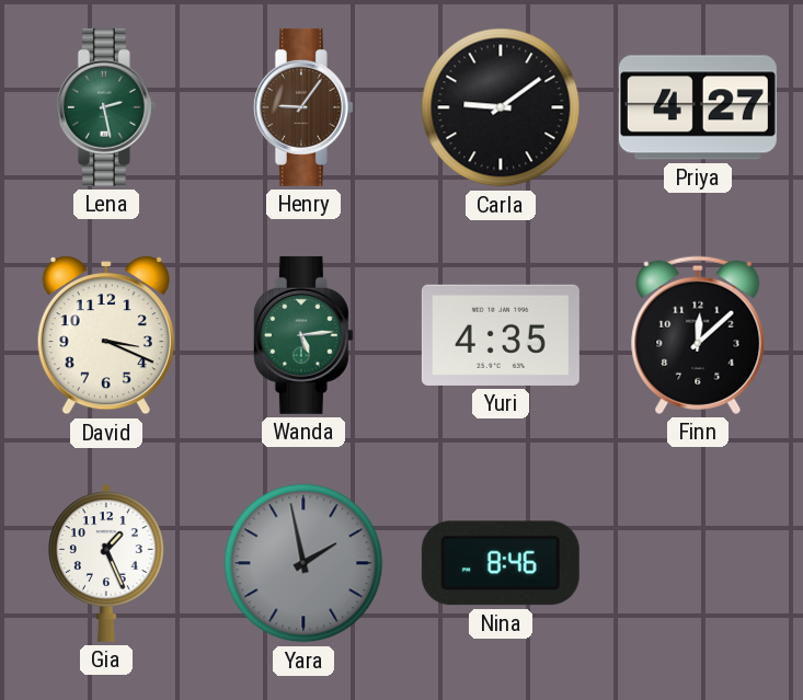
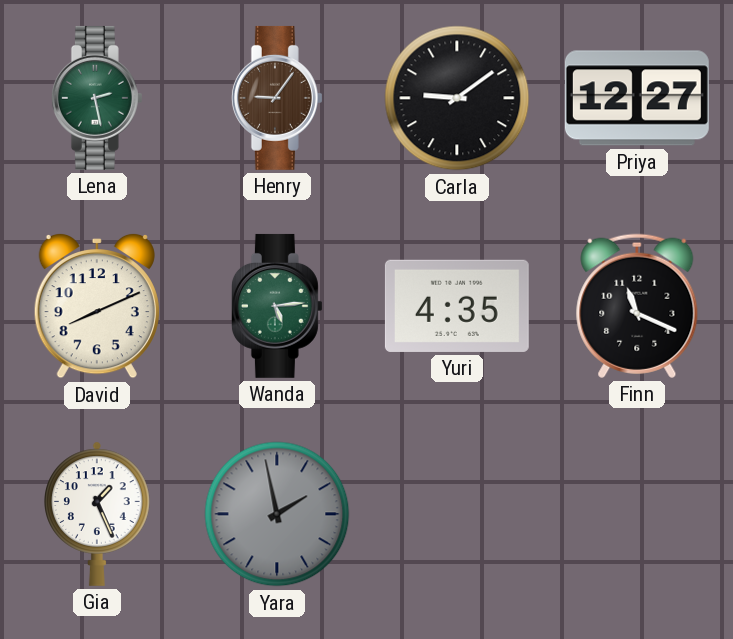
Priya: 4:27 -> 12:27
David: 3:19 -> 8:11
Finn: 12:08 -> 11:19
Nina: 8:46 -> none
